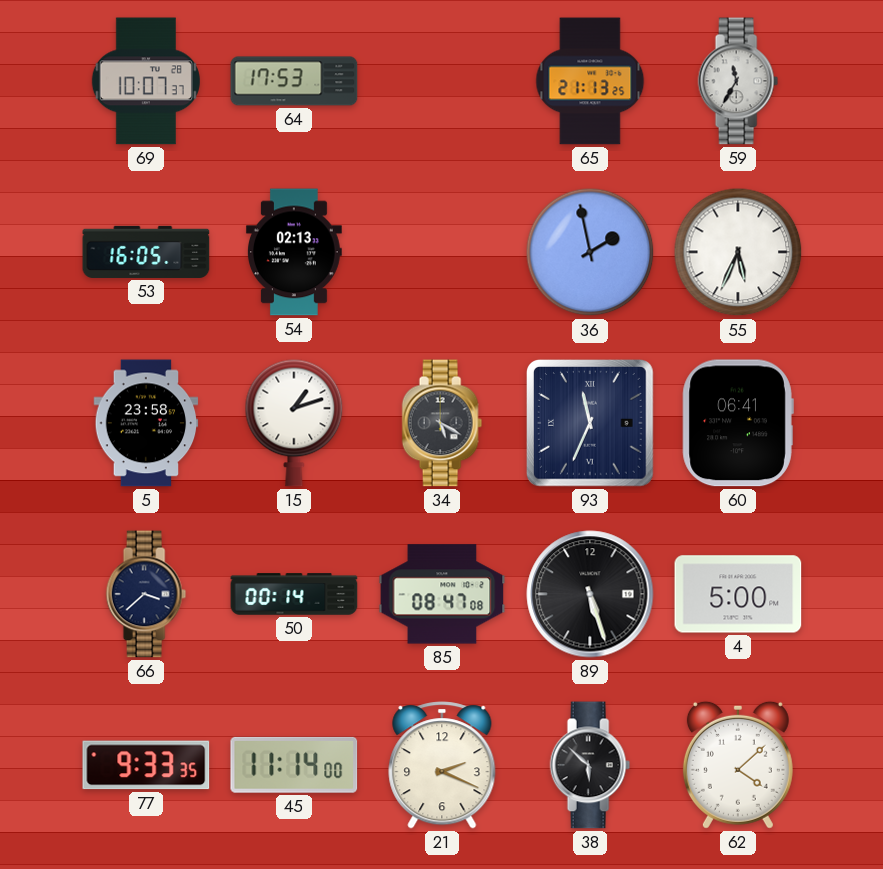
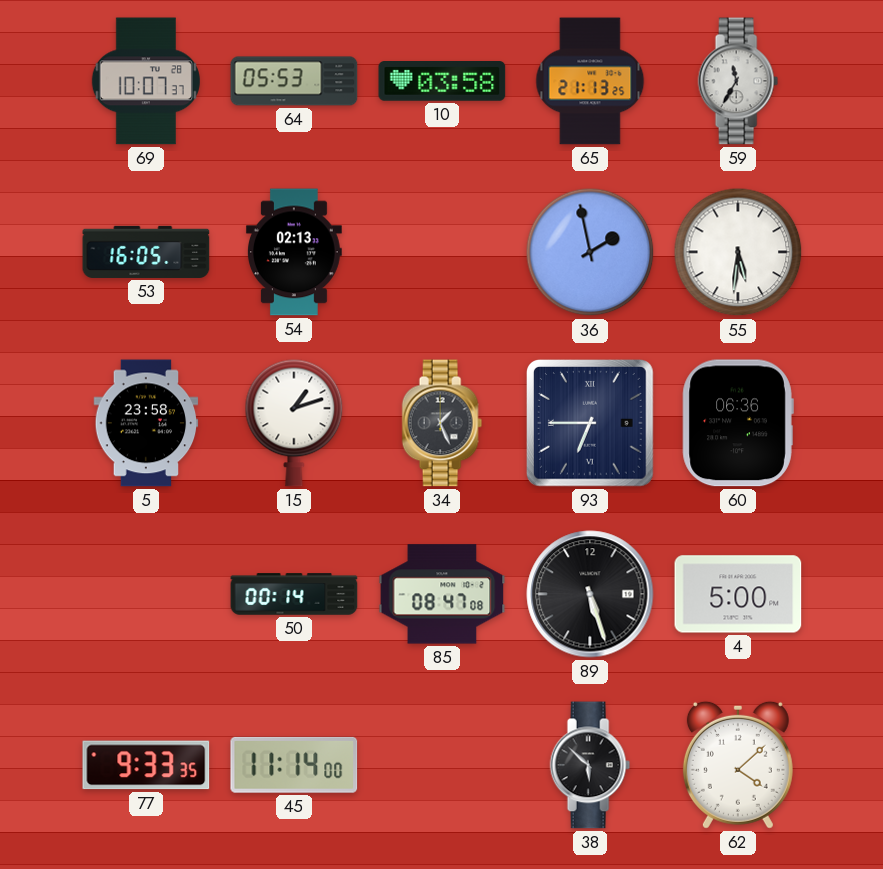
64: 17:53 -> 05:53
10: none -> 03:58
55: 5:34 -> 5:31
34: 5:20 -> 1:26
93: 11:34 -> 6:45
60: 06:41 -> 06:36
66: 3:38 -> none
21: 2:19 -> none
